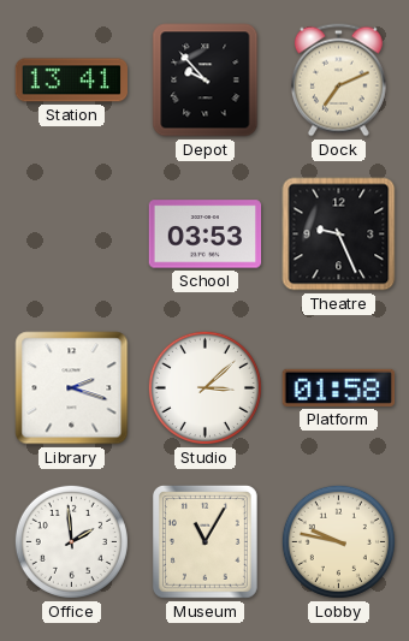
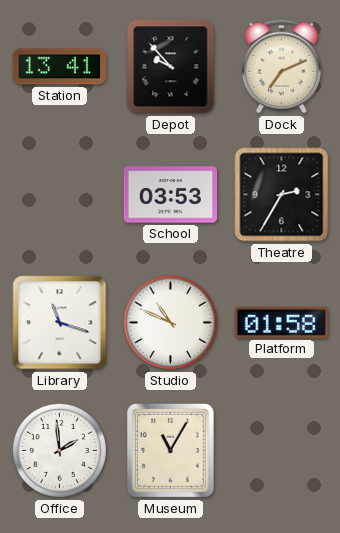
Theatre: 9:26 -> 2:35
Library: 2:18 -> 11:18
Studio: 3:08 -> 10:49
Lobby: 9:47 -> none
